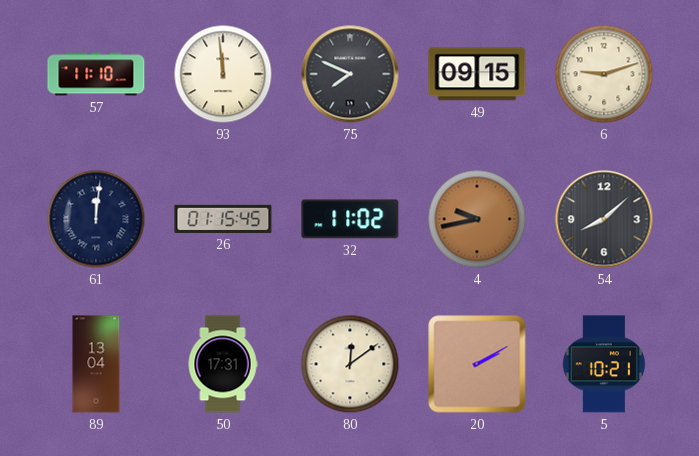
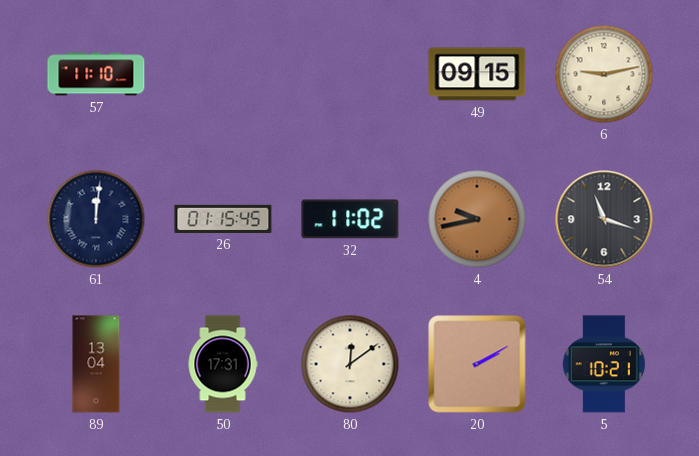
93: 11:59 -> none
75: 7:49 -> none
6: 9:12 -> 9:13
54: 8:08 -> 11:18
